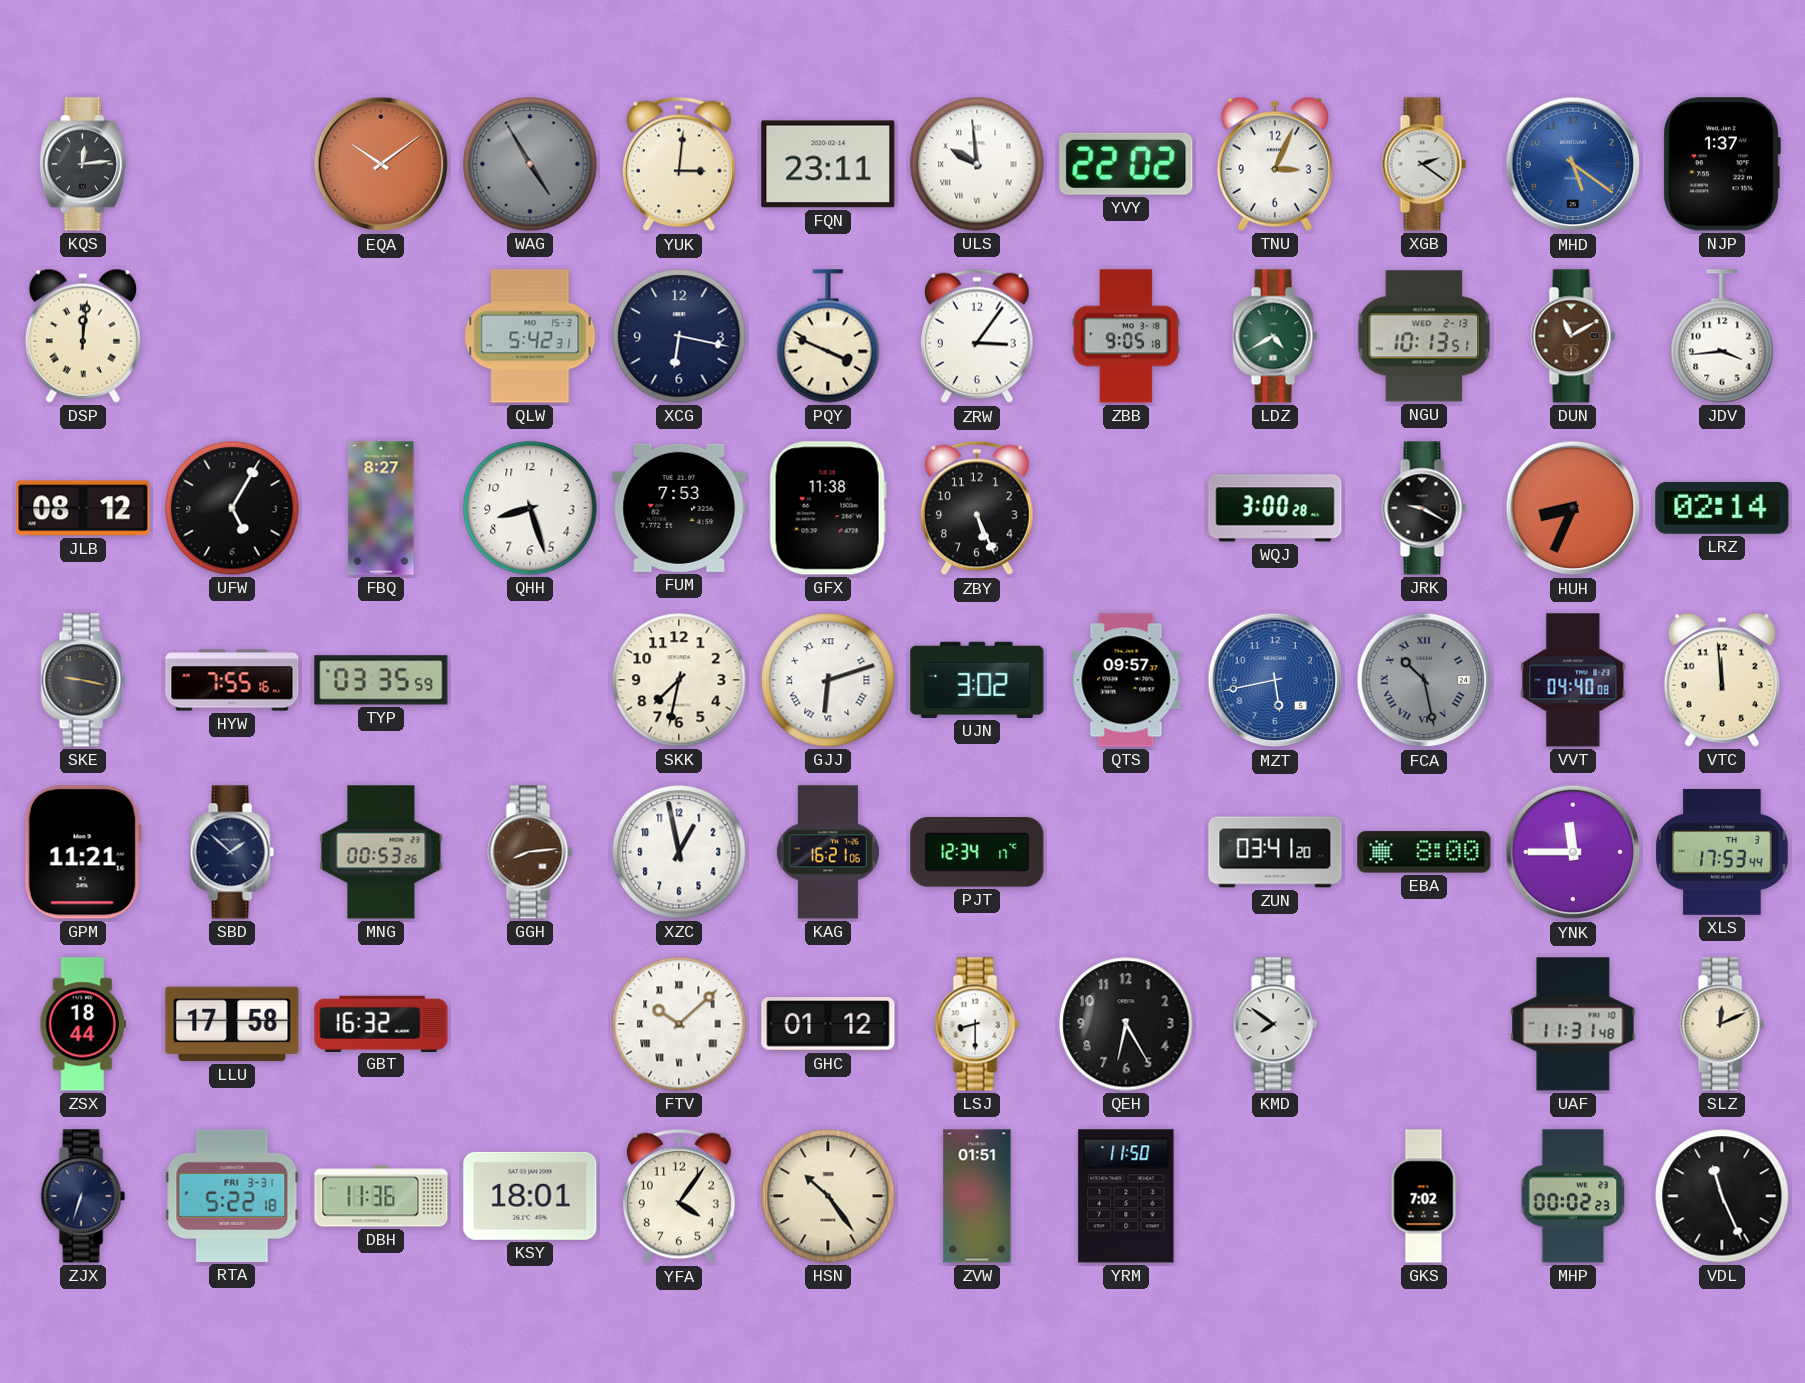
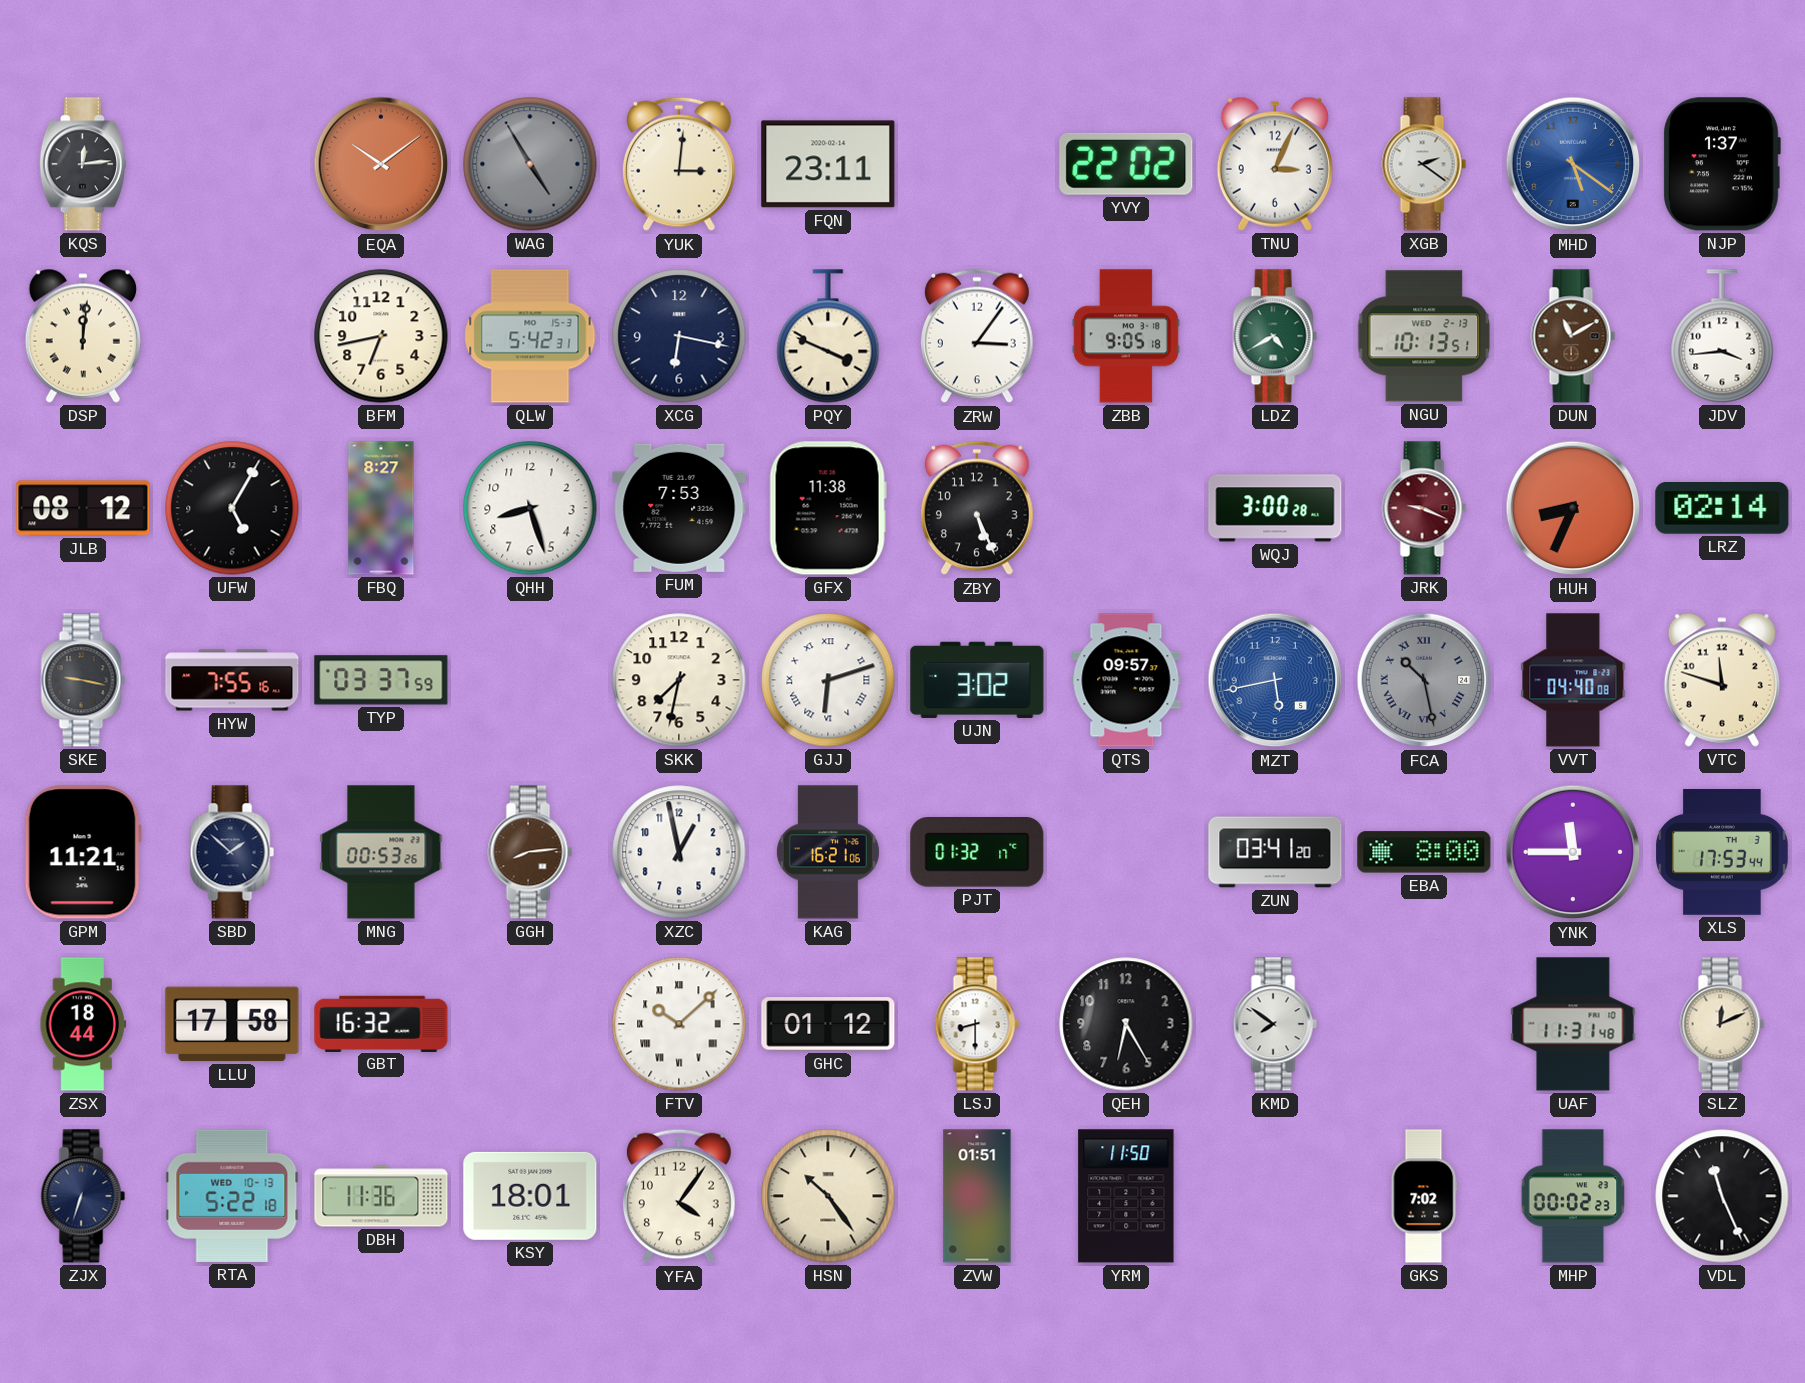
ULS: 9:59 -> none
BFM: none -> 6:43
JRK: 9:20 -> 9:19
JRK dial: black -> burgundy
TYP: 03:35 -> 03:37
VTC: 11:59 -> 11:48
PJT: 12:34 -> 01:32
RTA date: FRI 3-31 -> WED 10-13
